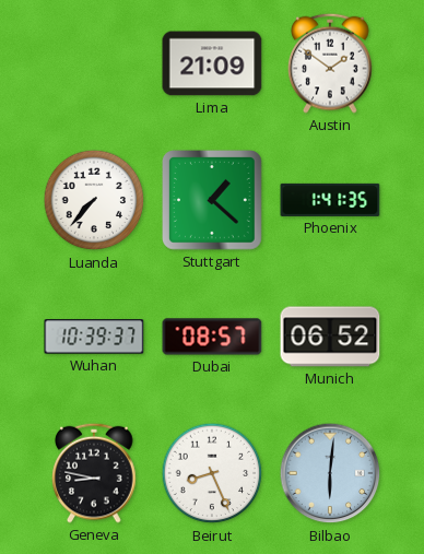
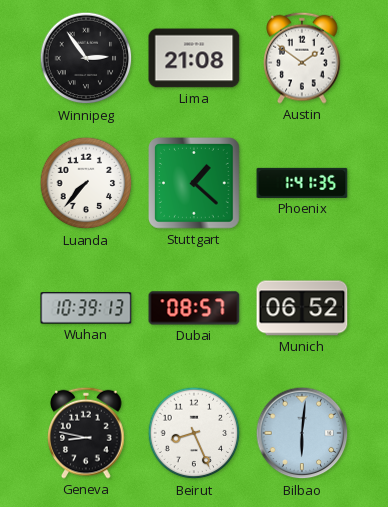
Winnipeg: none -> 2:54
Lima: 21:09 -> 21:08
Wuhan: 10:39:37 -> 10:39:13
